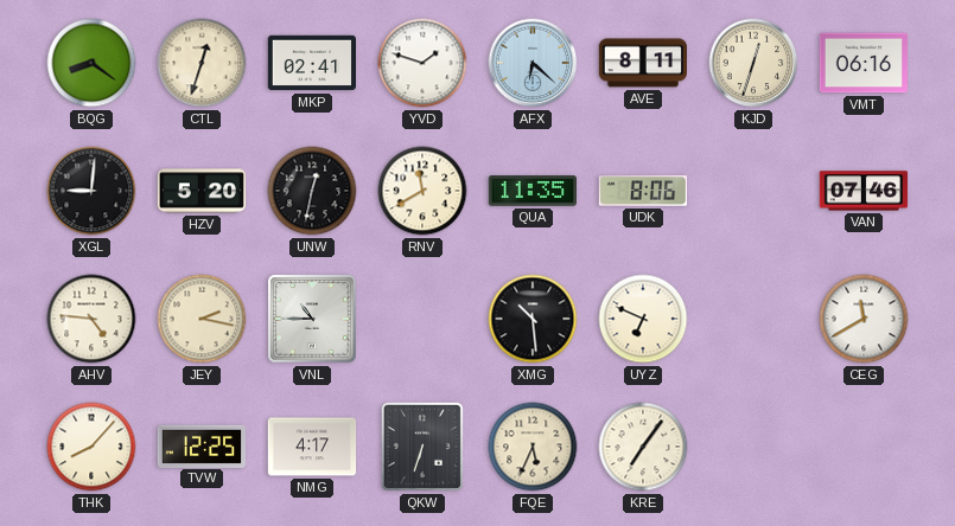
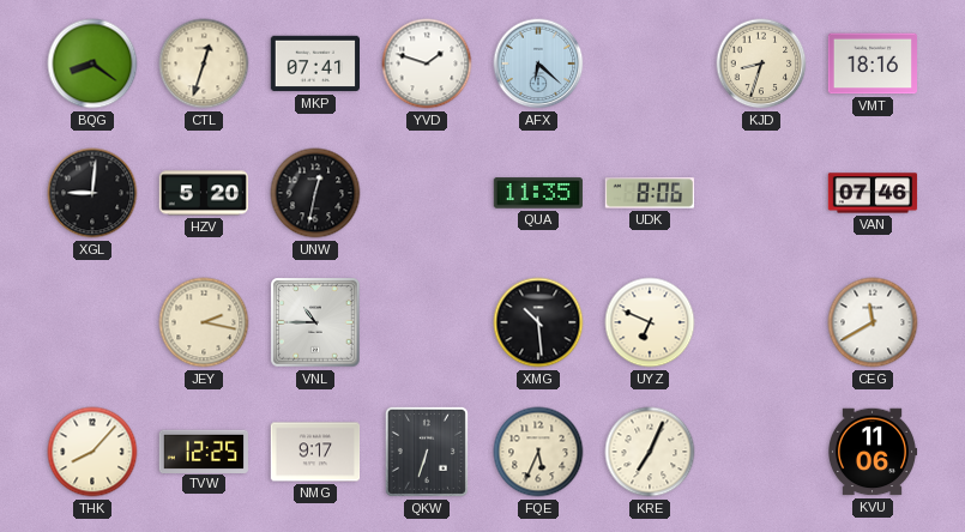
MKP: 02:41 -> 07:41
AVE: 8:11 -> none
KJD: 12:33 -> 8:33
VMT: 06:16 -> 18:16
RNV: 11:40 -> none
AHV: 4:46 -> none
NMG: 4:17 -> 9:17
KRE: 7:06 -> 7:04
KVU: none -> 11:06
